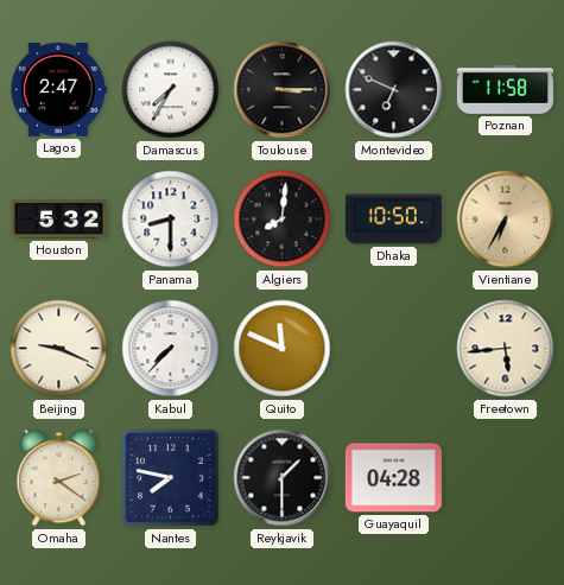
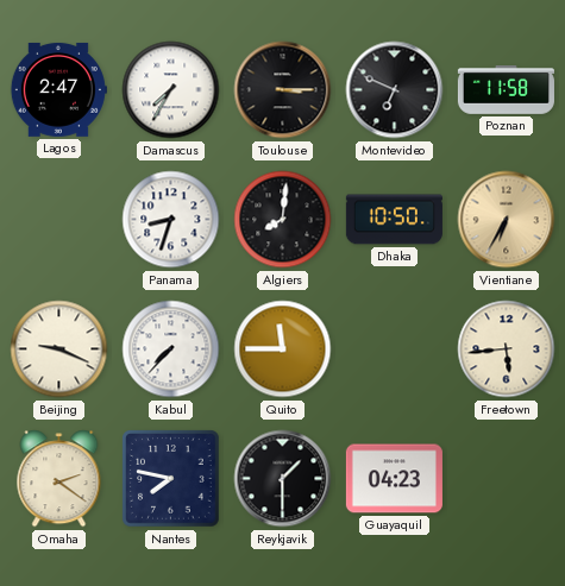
Houston: 5:32 -> none
Panama: 8:30 -> 8:33
Quito: 11:49 -> 11:45
Guayaquil: 04:28 -> 04:23
